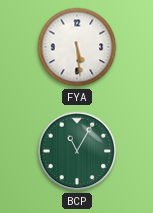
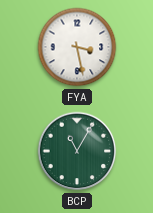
FYA: 5:29 -> 3:28
